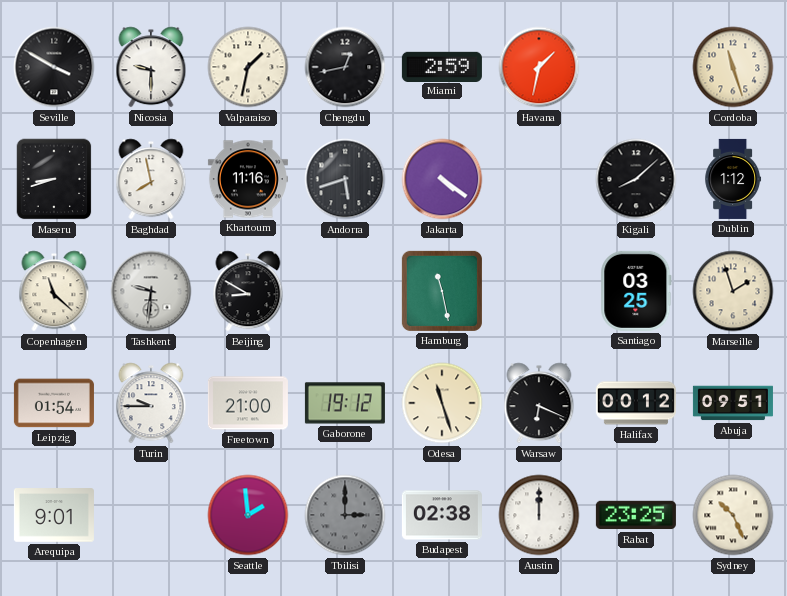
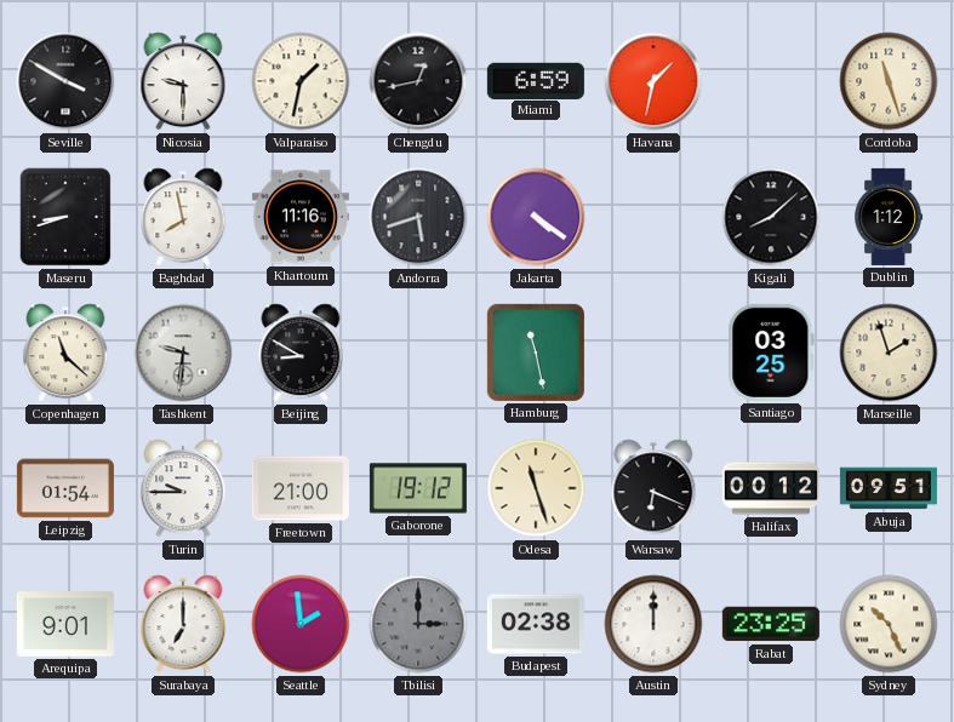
Miami: 2:59 -> 6:59
Surabaya: none -> 7:00
